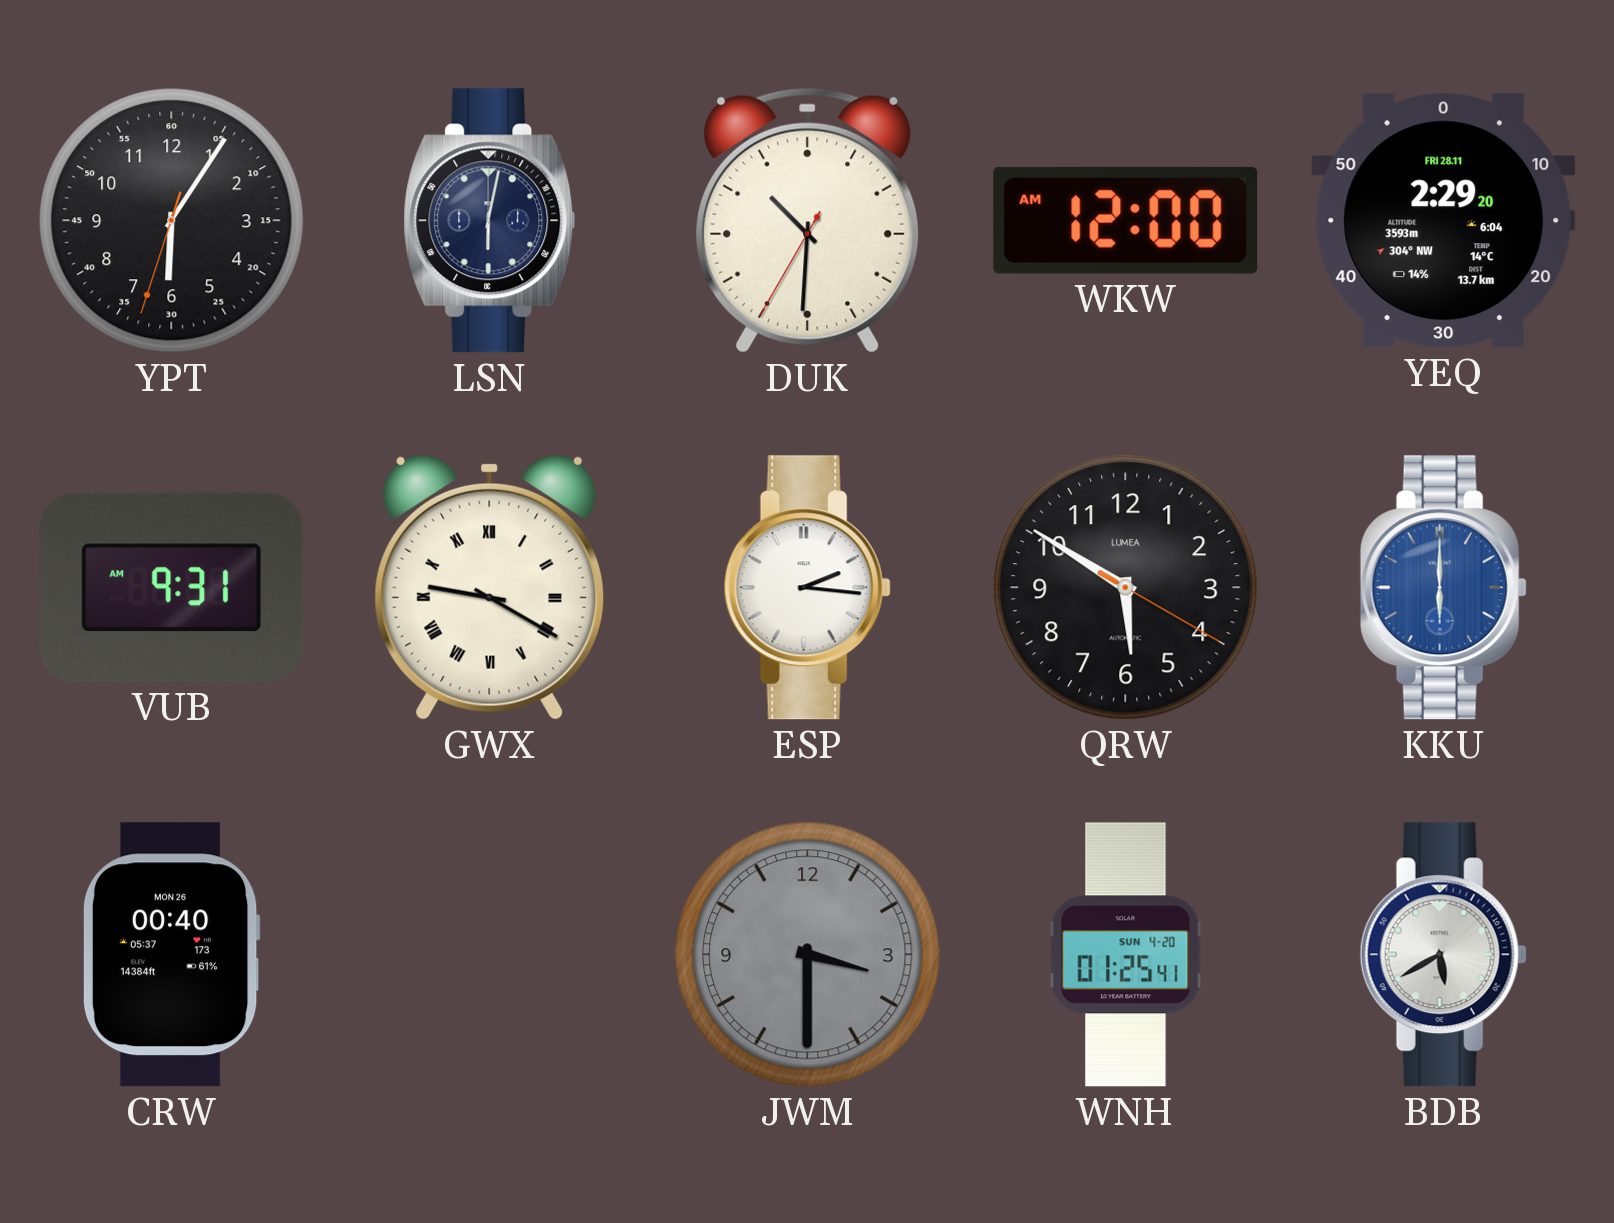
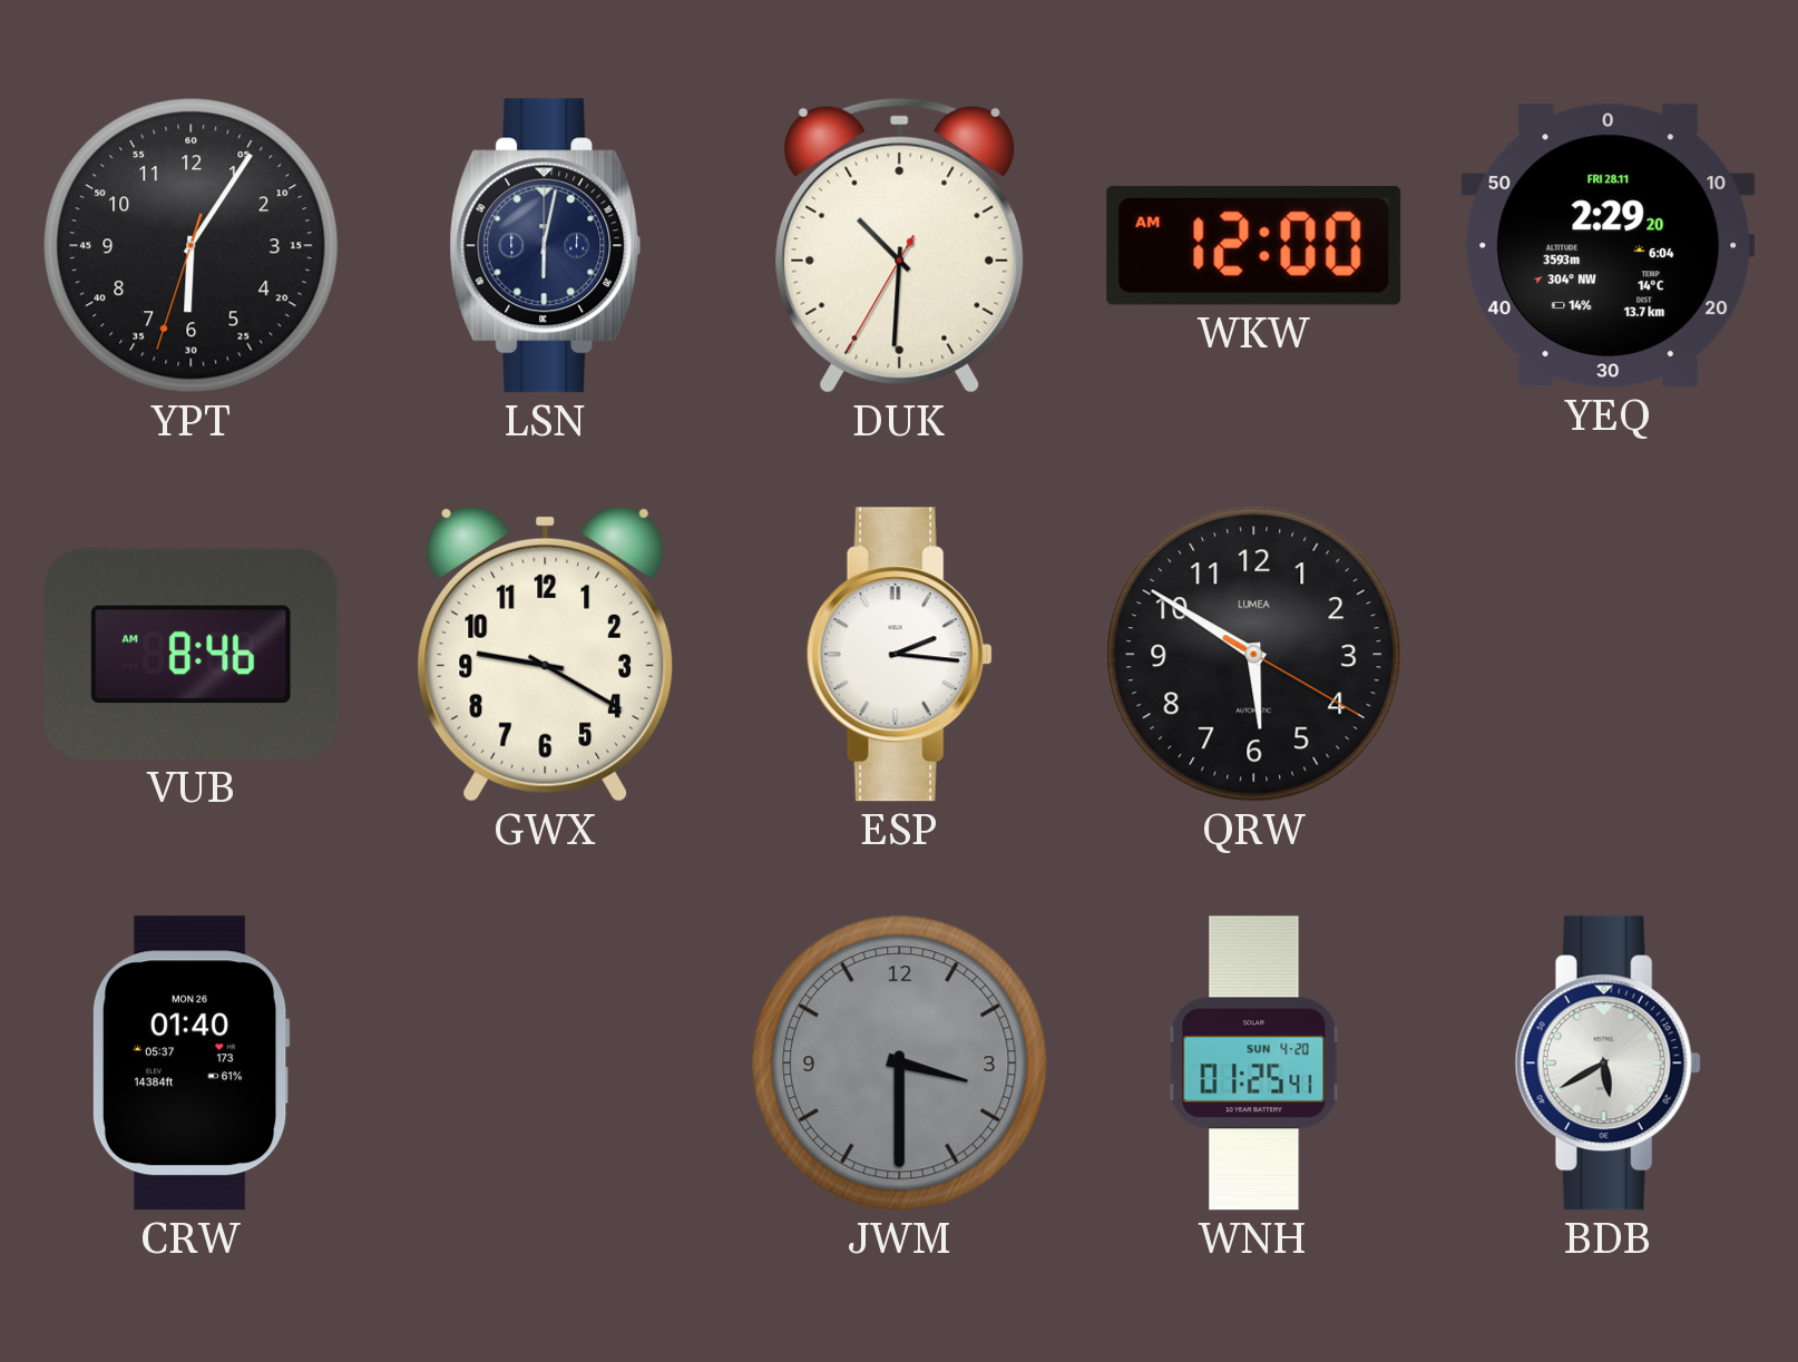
VUB: 9:31 -> 8:46
GWX numerals: Roman -> Arabic
KKU: 6:00 -> none
CRW: 00:40 -> 01:40
